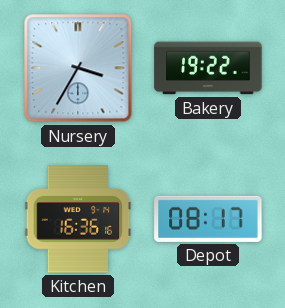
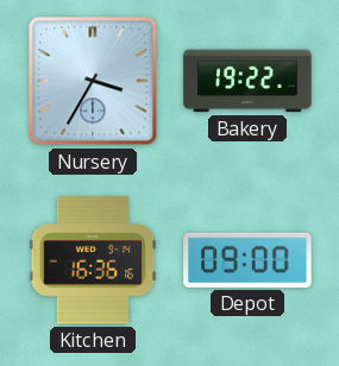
Depot: 08:17 -> 09:00
